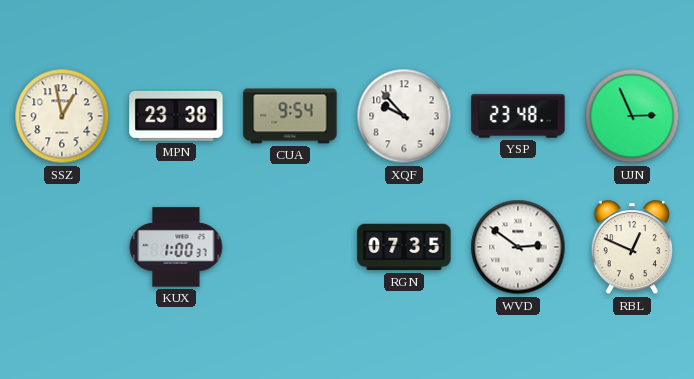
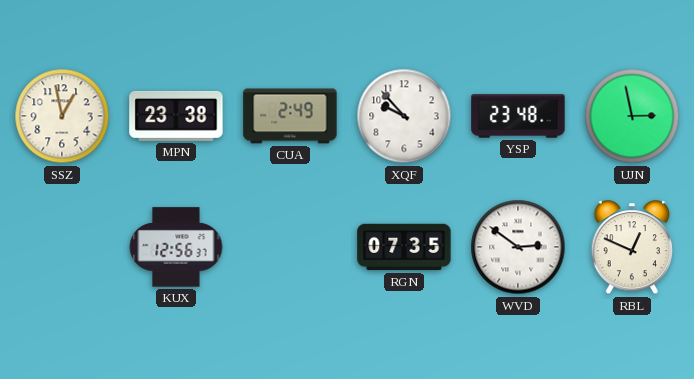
CUA: 9:54 -> 2:49
UJN: 2:56 -> 2:58
KUX: 1:00 -> 12:56
